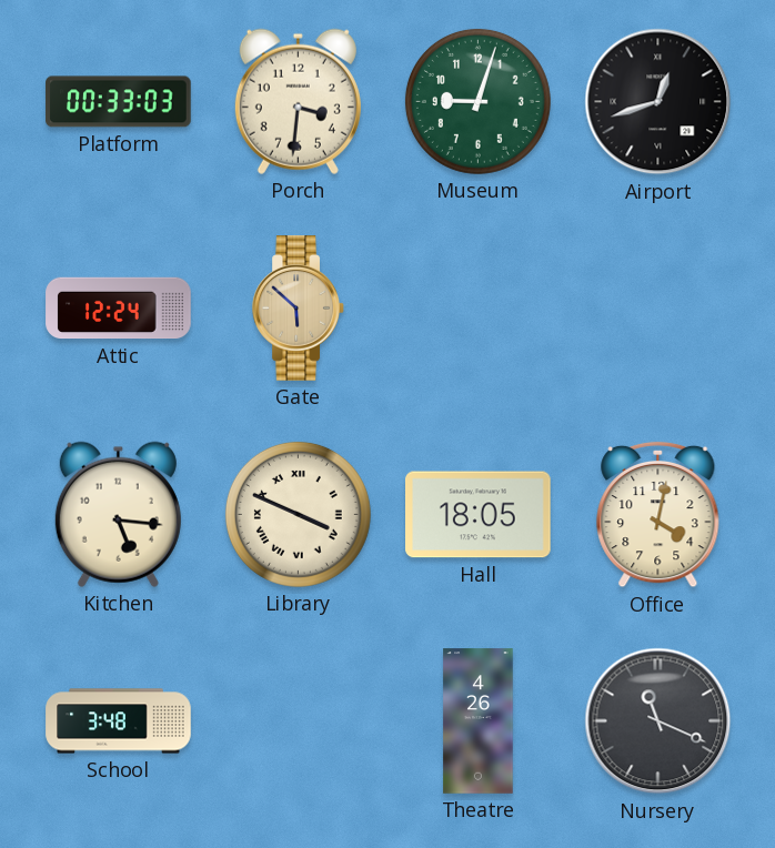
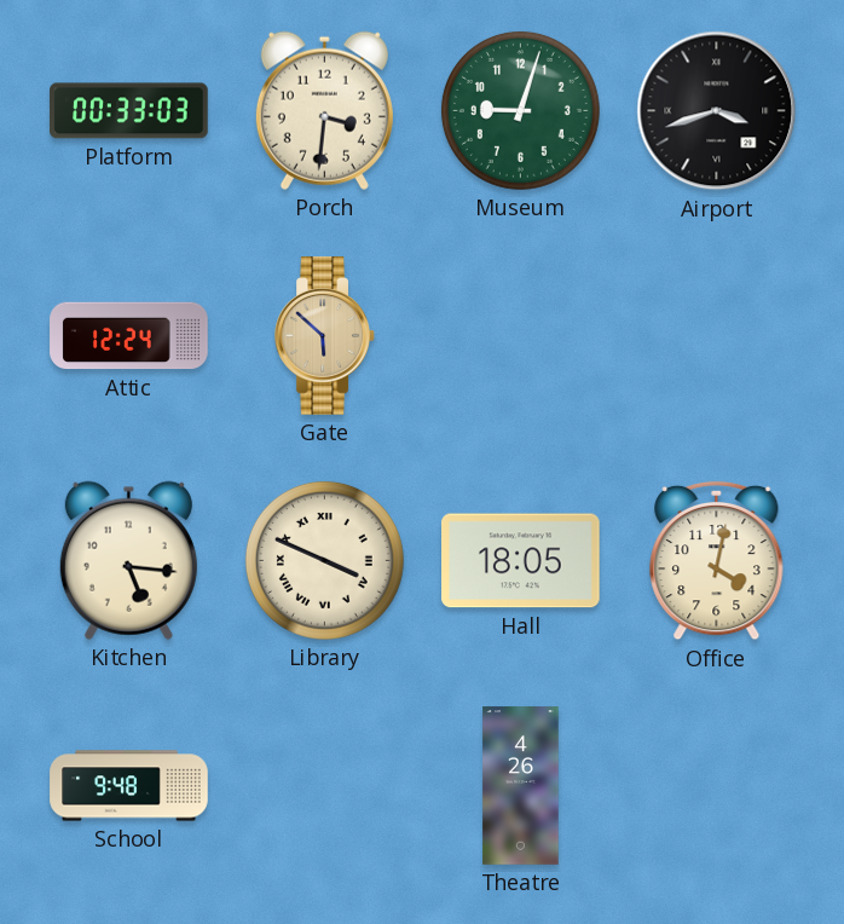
Airport: 12:42 -> 3:42
School: 3:48 -> 9:48
Nursery: 11:19 -> none
